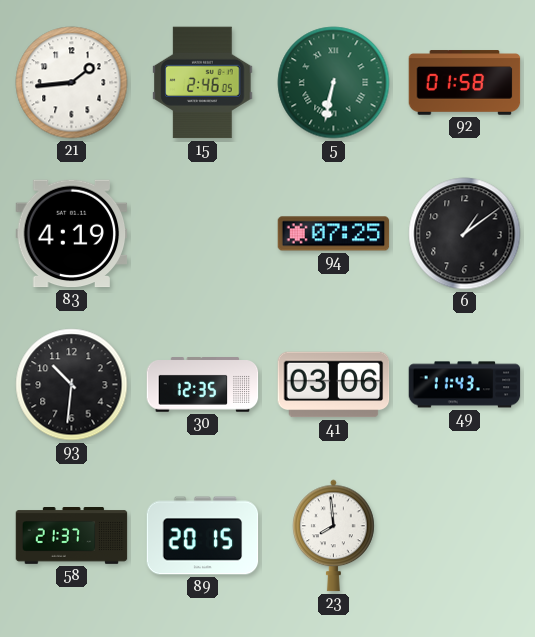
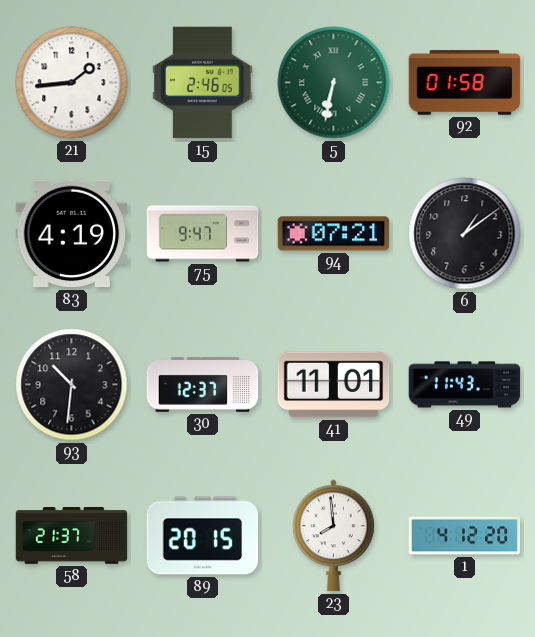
75: none -> 9:47
94: 07:25 -> 07:21
30: 12:35 -> 12:37
41: 03:06 -> 11:01
1: none -> 4:12
